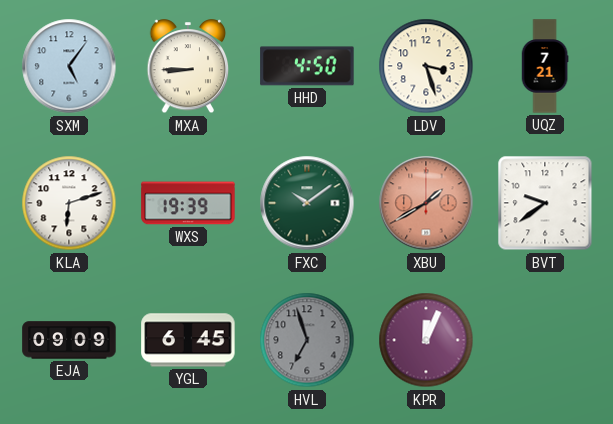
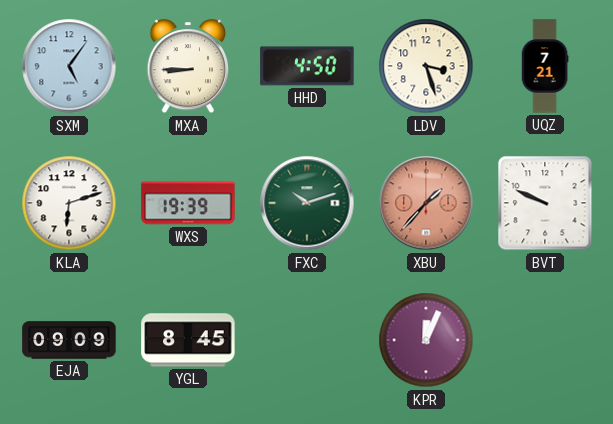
FXC: 10:09 -> 10:12
XBU: 1:40 -> 1:37
BVT: 9:39 -> 9:49
YGL: 6:45 -> 8:45
HVL: 6:57 -> none
